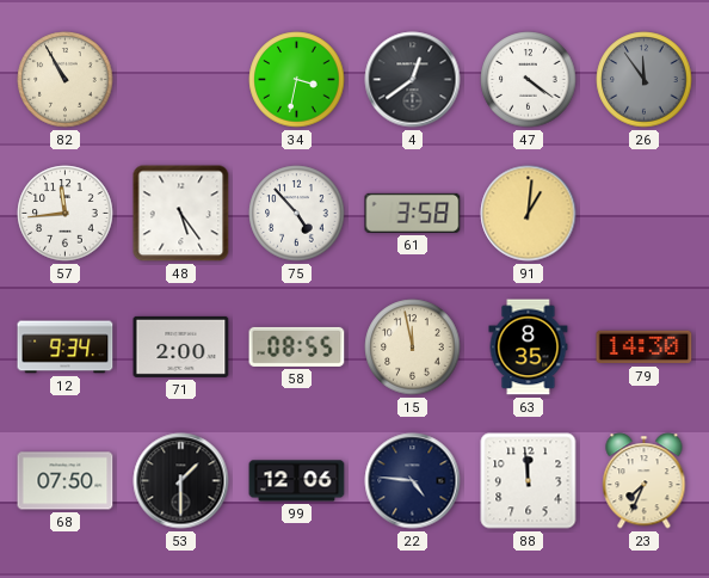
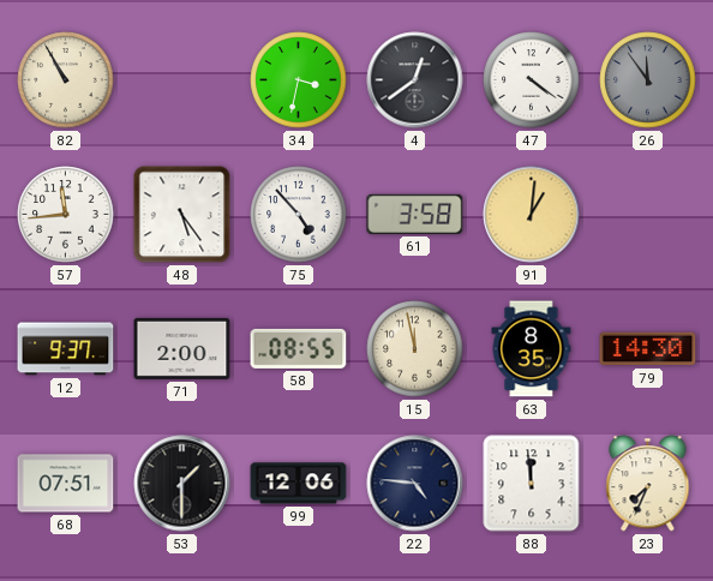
12: 9:34 -> 9:37
68: 07:50 -> 07:51
